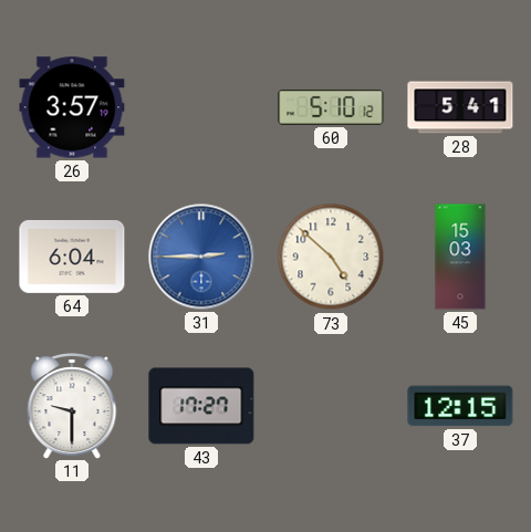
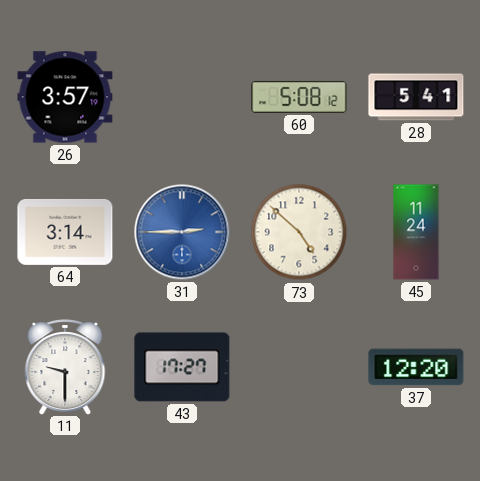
60: 5:10 -> 5:08
64: 6:04 -> 3:14
45: 15:03 -> 11:24
37: 12:15 -> 12:20
